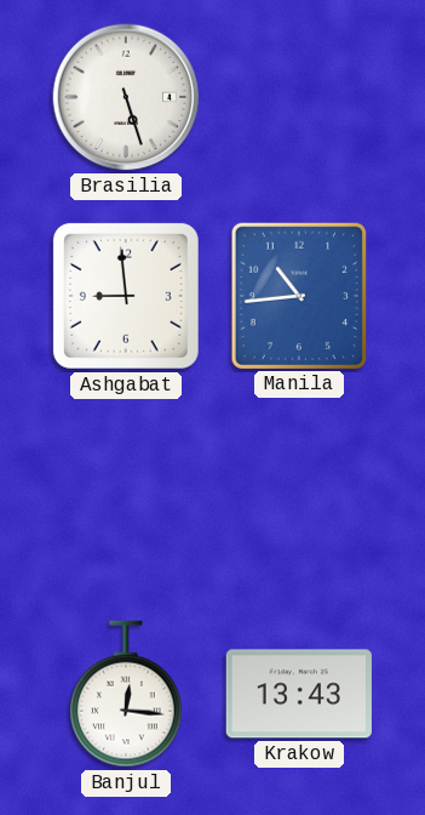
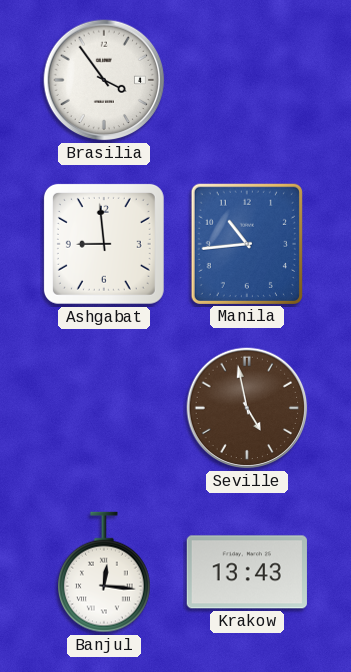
Brasilia: 5:27 -> 3:54
Seville: none -> 4:58
